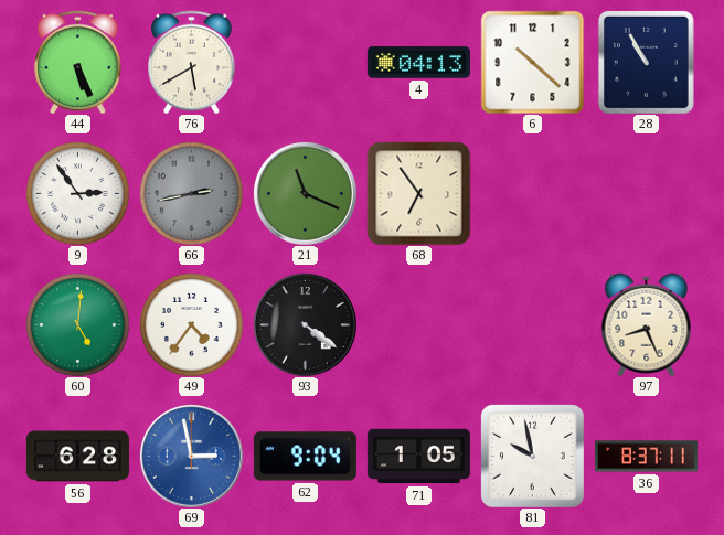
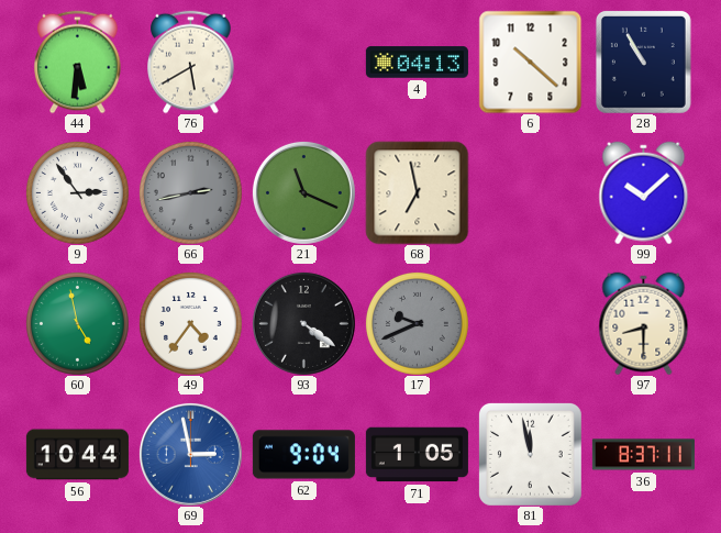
44: 5:26 -> 5:31
68: 6:54 -> 6:58
99: none -> 10:08
60: 5:01 -> 4:58
17: none -> 9:41
97: 8:26 -> 8:30
56: 6:28 -> 10:44
81: 9:58 -> 11:58
